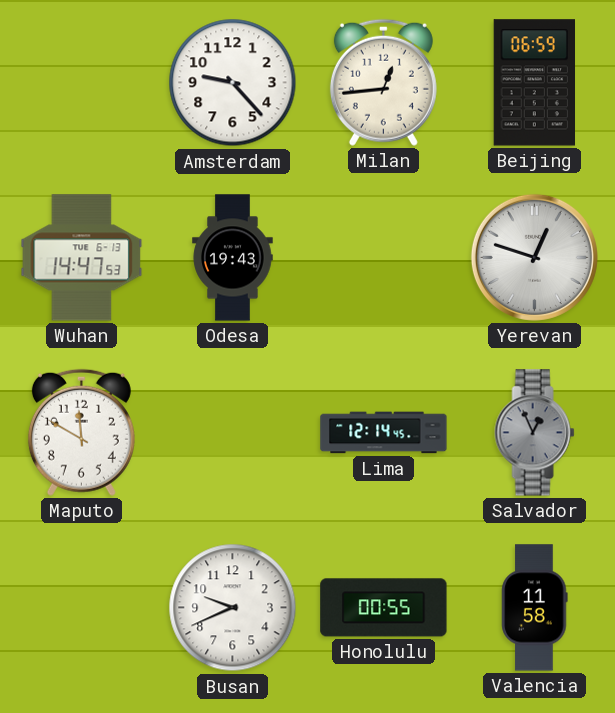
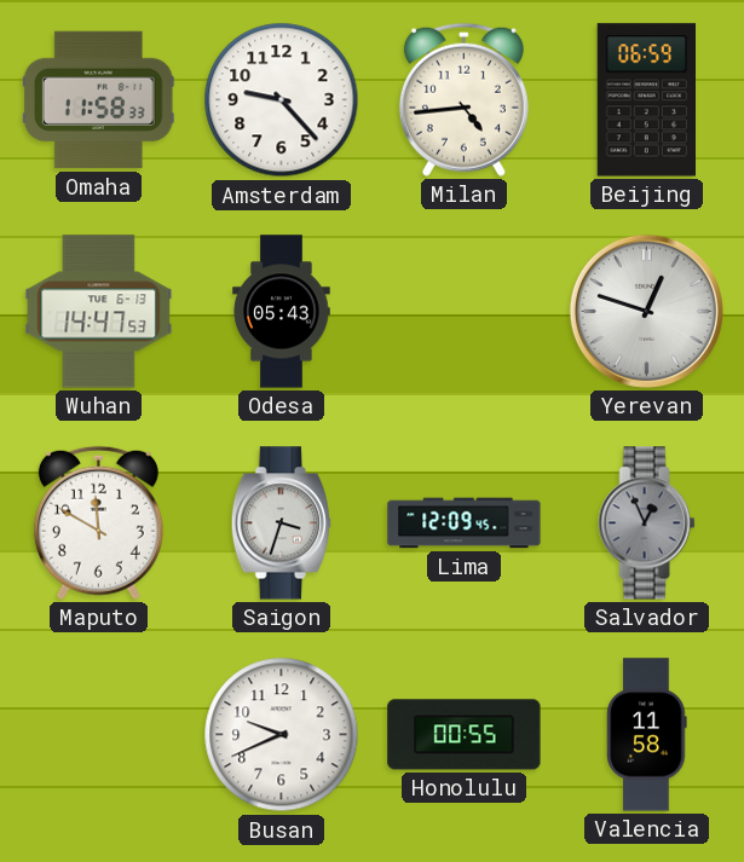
Omaha: none -> 11:58
Milan: 12:44 -> 4:44
Odesa: 19:43 -> 05:43
Saigon: none -> 3:33
Lima: 12:14 -> 12:09
